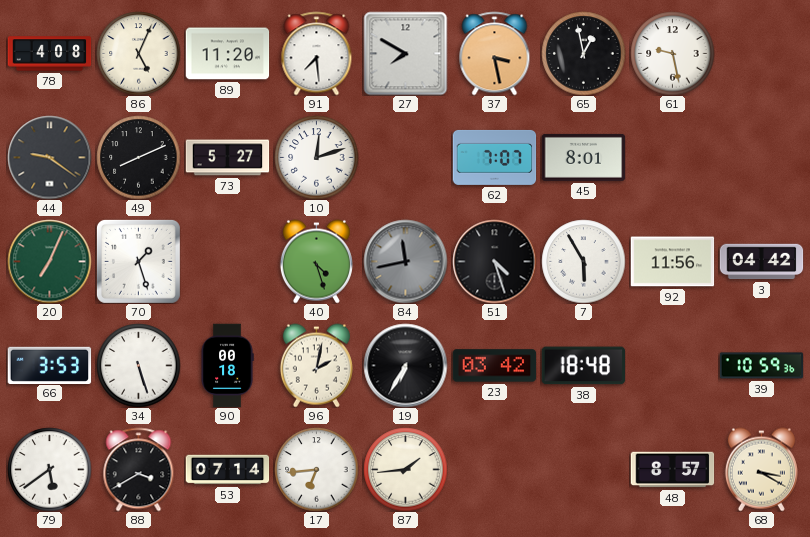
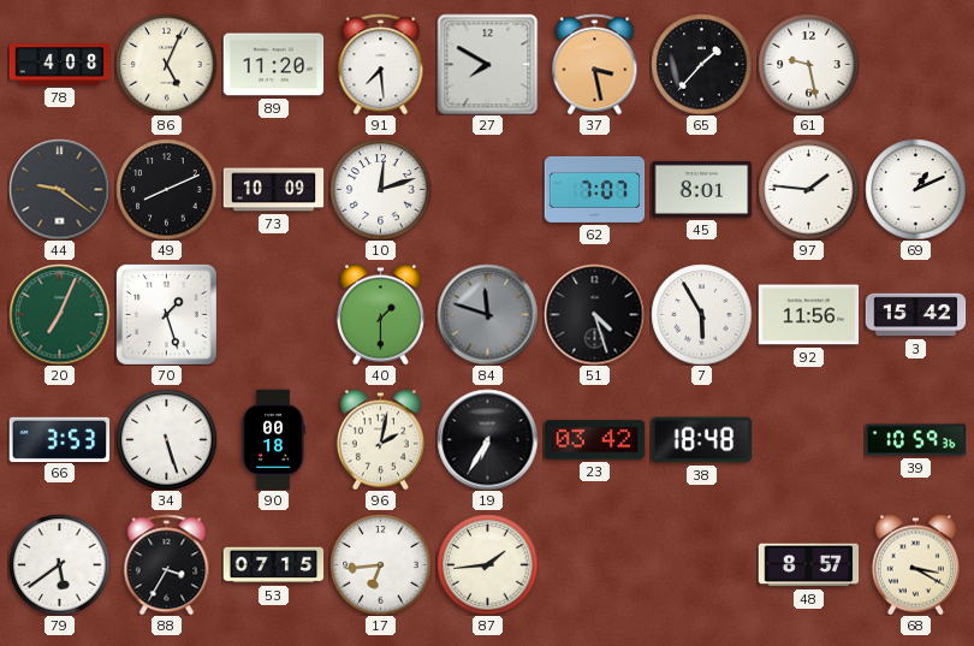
65: 12:58 -> 1:37
73: 5:27 -> 10:09
97: none -> 1:46
69: none -> 1:11
40: 4:27 -> 1:30
84: 11:43 -> 11:48
3: 04:42 -> 15:42
88: 3:40 -> 3:35
53: 07:14 -> 07:15
